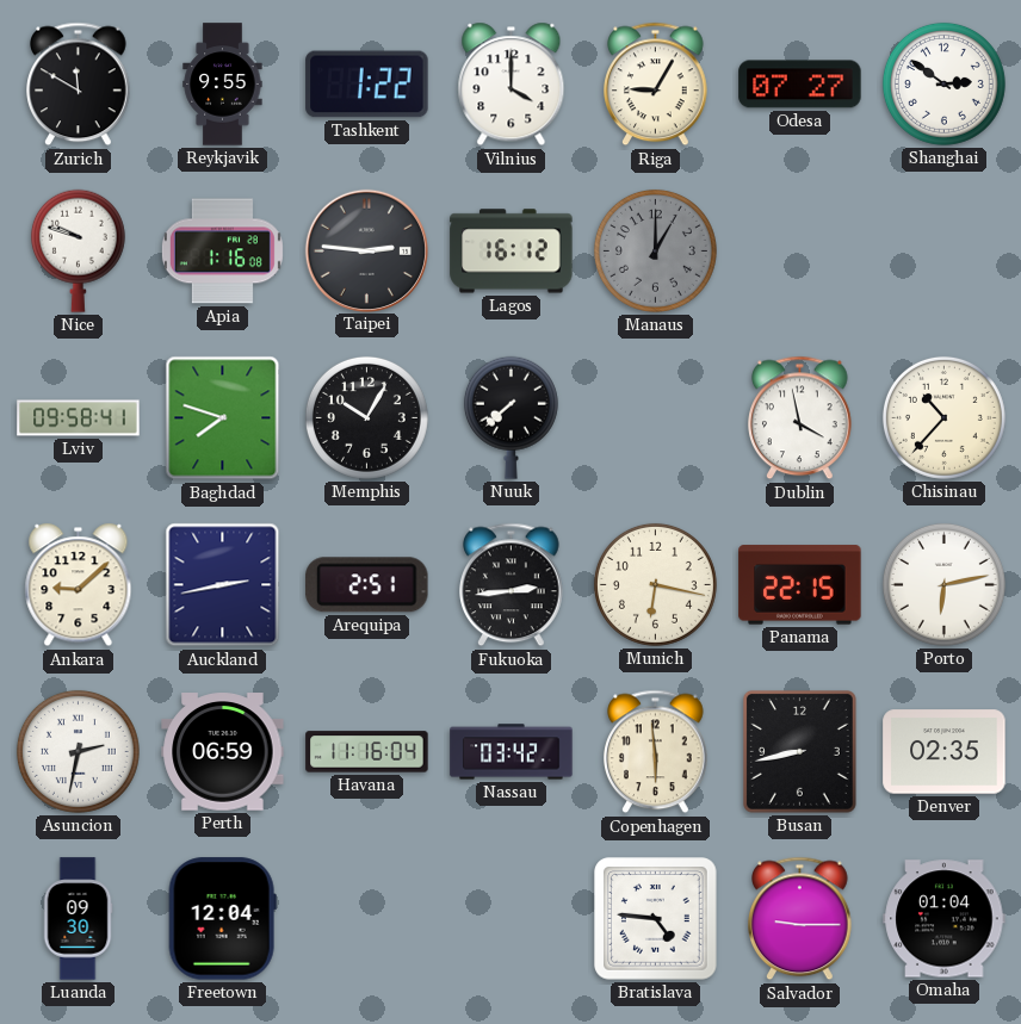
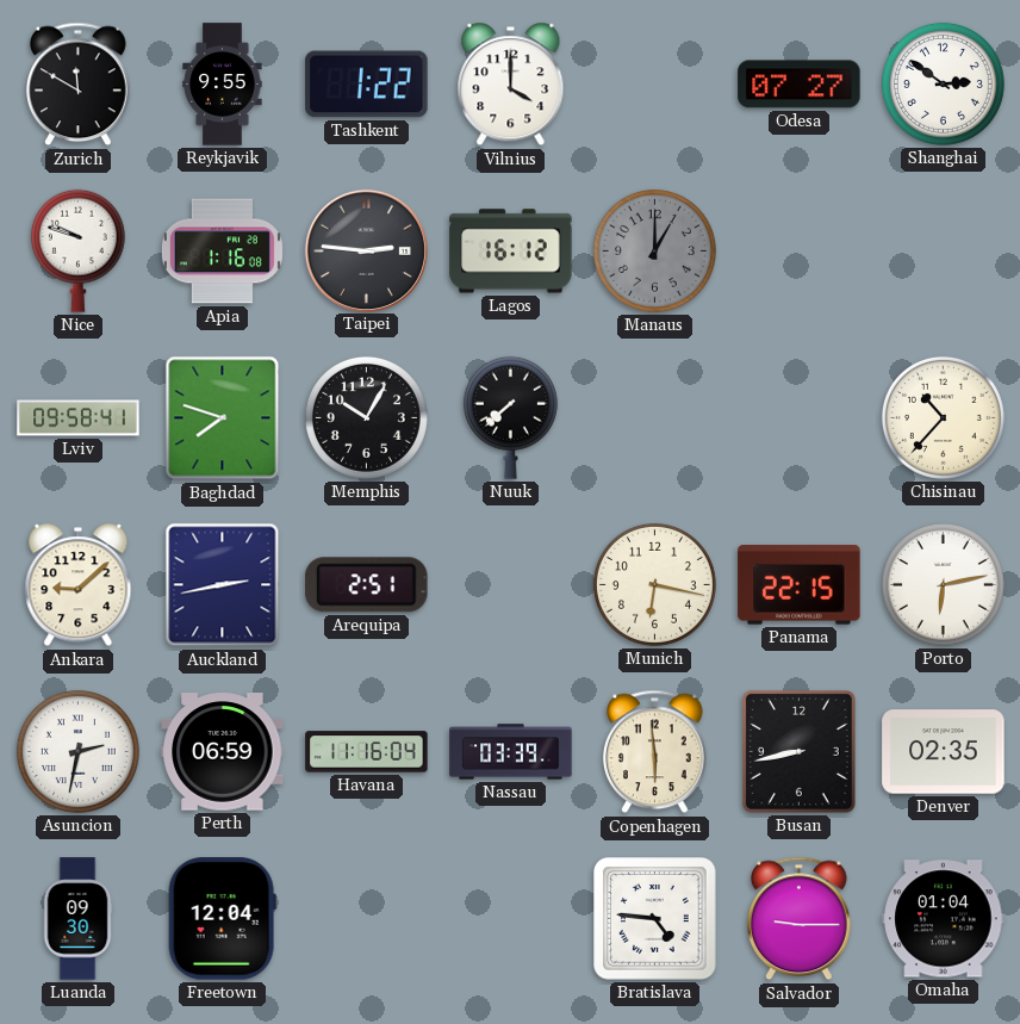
Riga: 9:05 -> none
Dublin: 3:58 -> none
Fukuoka: 2:44 -> none
Nassau: 03:42 -> 03:39
